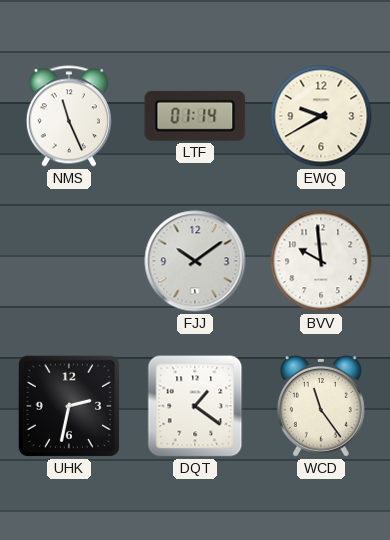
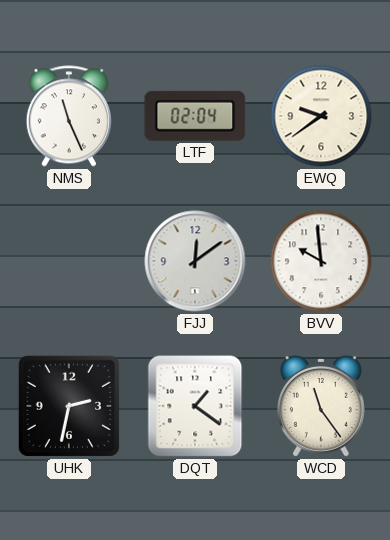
LTF: 01:14 -> 02:04
EWQ: 9:40 -> 9:39
FJJ: 10:09 -> 12:09
